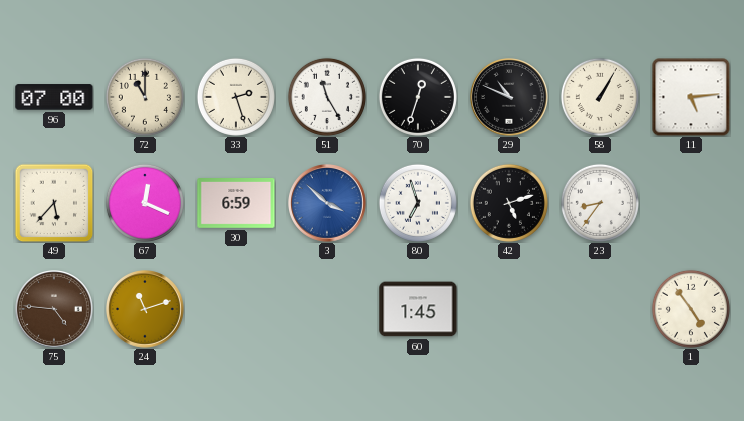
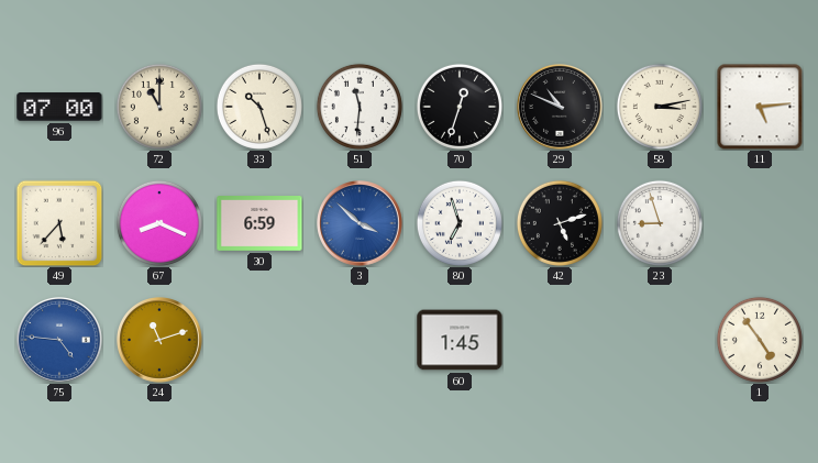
33: 2:27 -> 10:27
51: 11:25 -> 11:31
58: 1:05 -> 3:13
67: 12:19 -> 8:19
23: 8:36 -> 8:57
75 dial: brown -> blue
